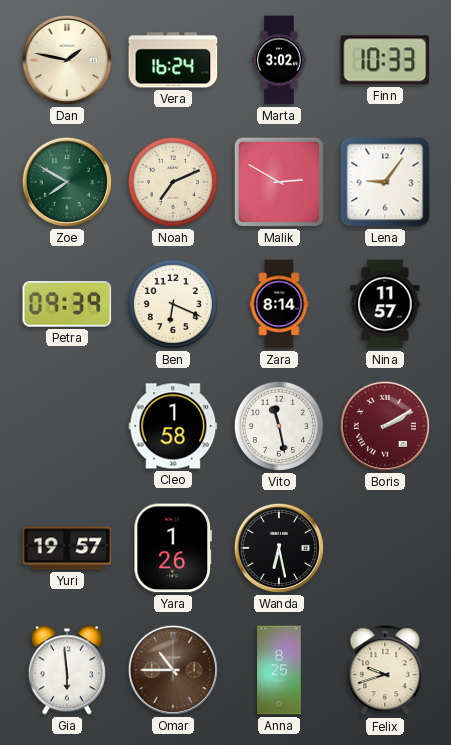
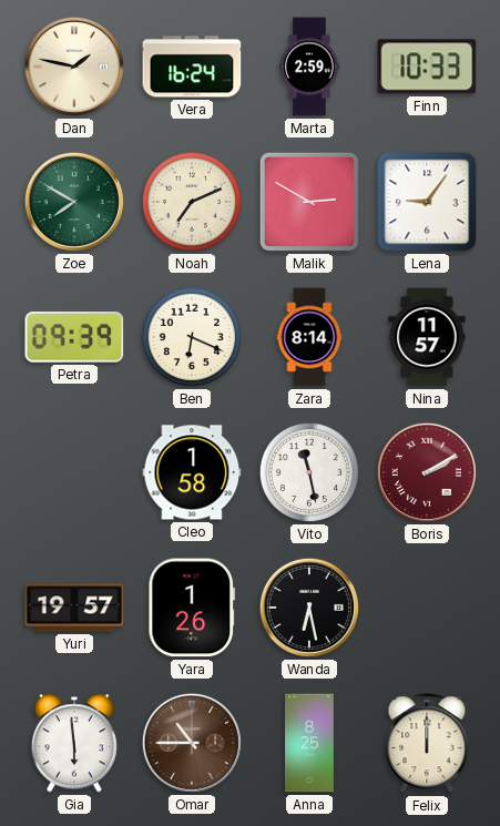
Marta: 3:02 -> 2:59
Felix: 9:42 -> 12:00
